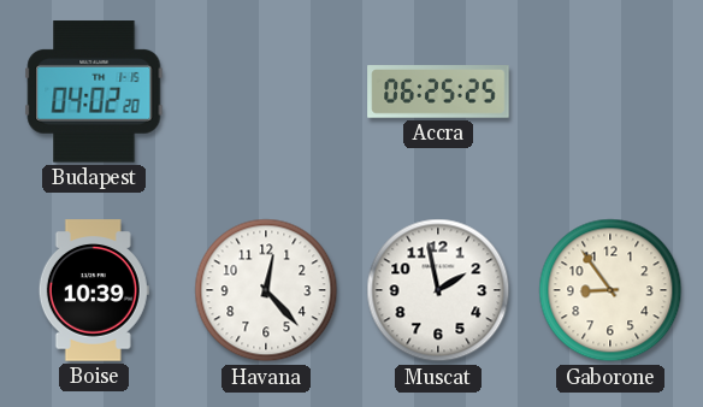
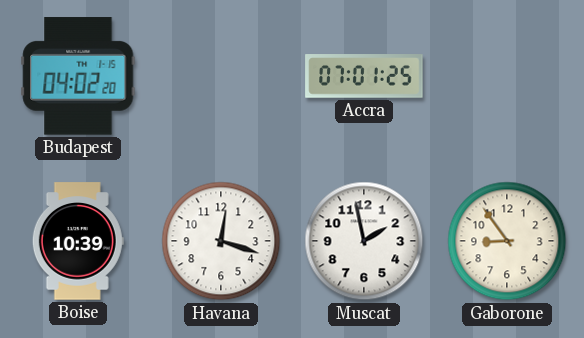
Accra: 06:25 -> 07:01
Havana: 12:23 -> 12:18
